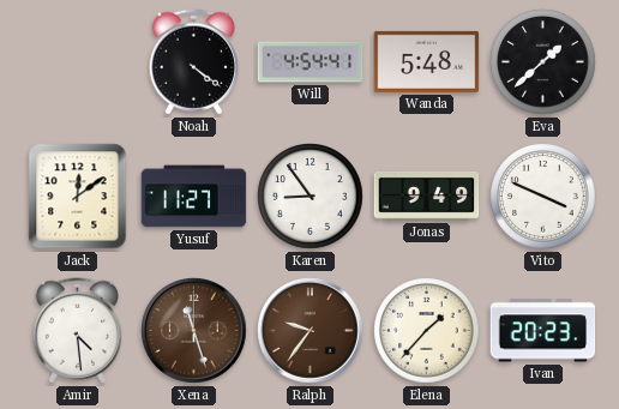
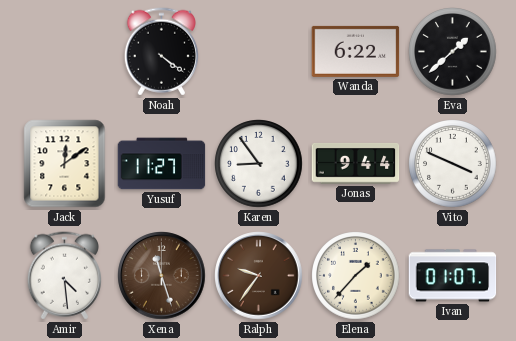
Will: 4:54 -> none
Wanda: 5:48 -> 6:22
Jonas: 9:49 -> 9:44
Ivan: 20:23 -> 01:07
